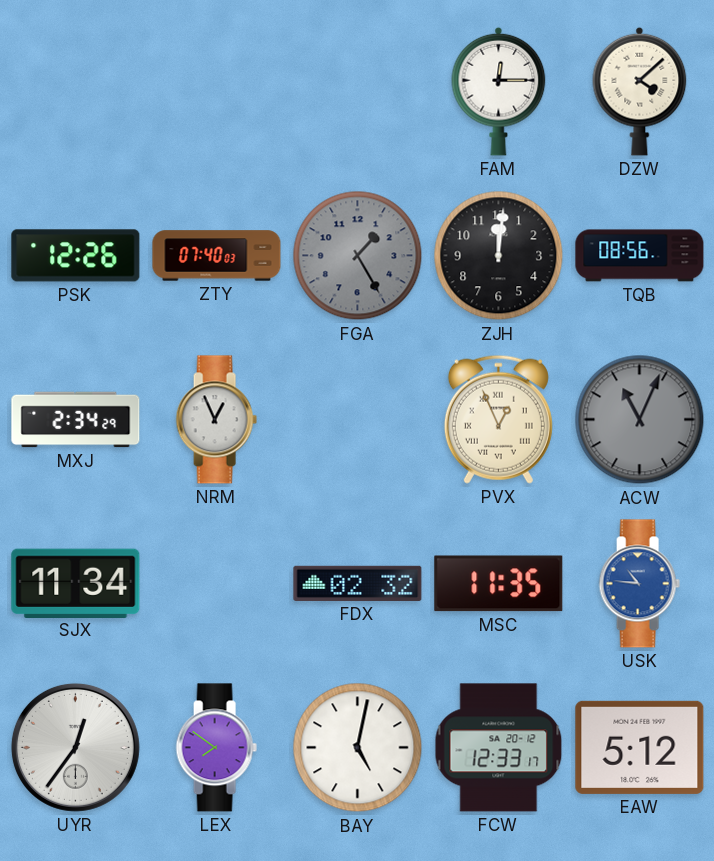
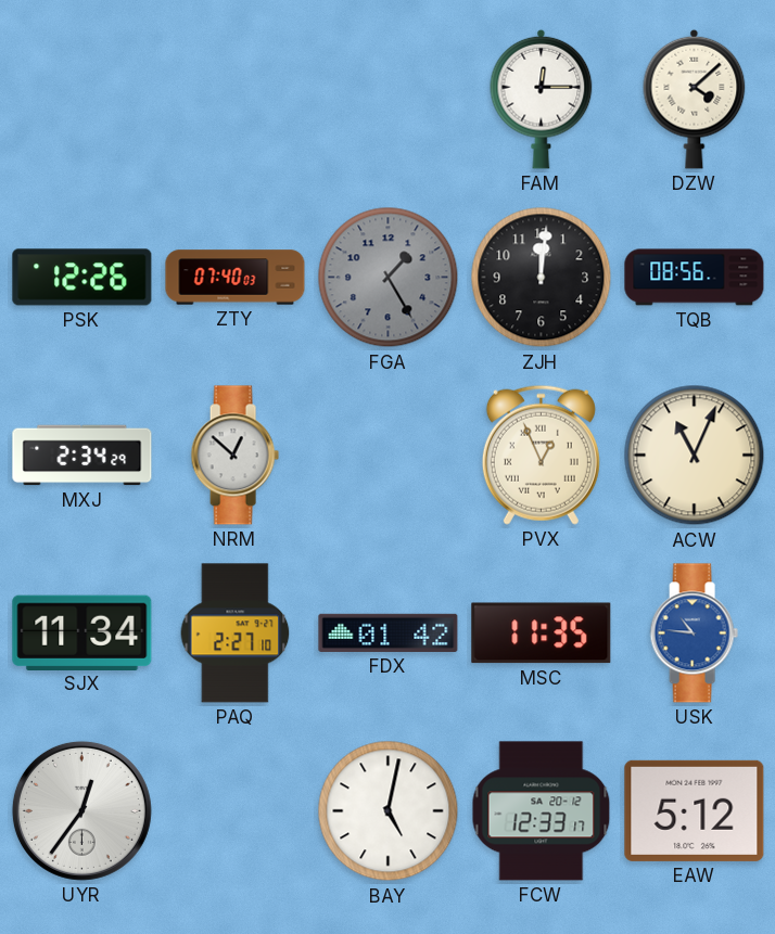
NRM: 12:56 -> 12:52
ACW dial: grey -> cream
PAQ: none -> 2:27
FDX: 02:32 -> 01:42
LEX: 7:51 -> none
